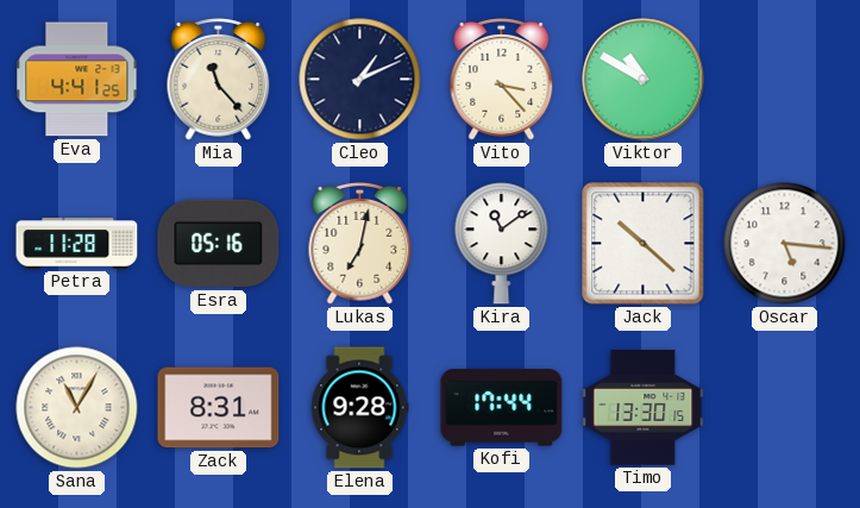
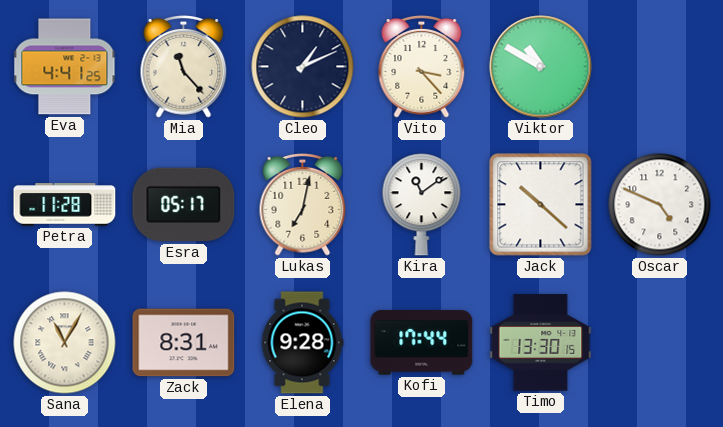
Esra: 05:16 -> 05:17
Oscar: 5:16 -> 4:49
